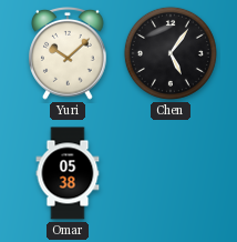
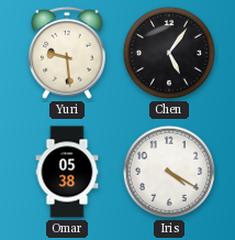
Yuri: 10:08 -> 9:29
Iris: none -> 4:20
